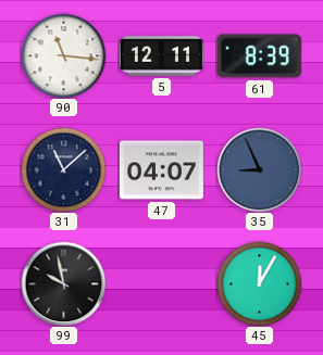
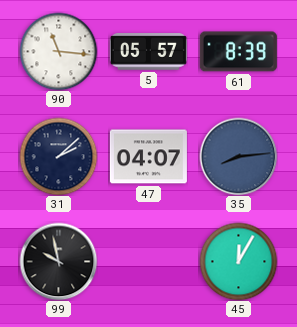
5: 12:11 -> 05:57
31: 11:08 -> 2:08
35: 8:56 -> 8:14
